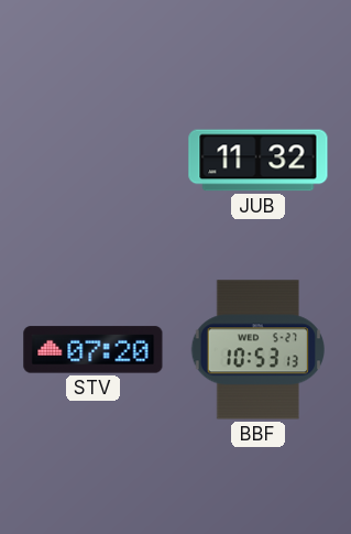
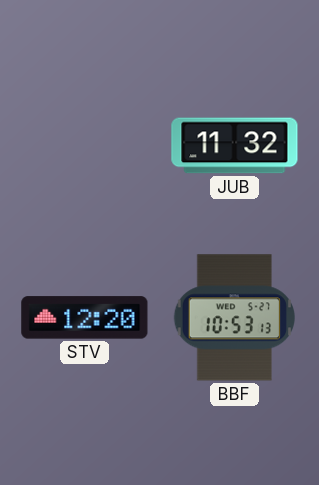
STV: 07:20 -> 12:20
